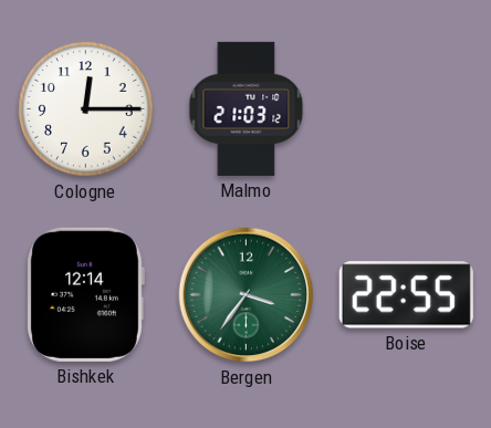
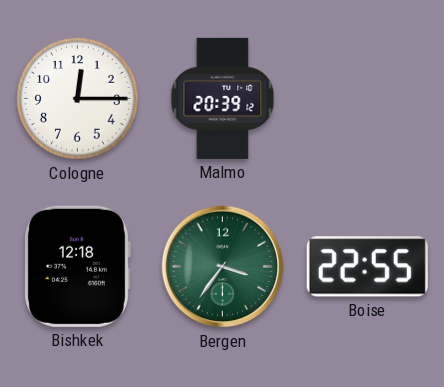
Malmo: 21:03 -> 20:39
Bishkek: 12:14 -> 12:18
